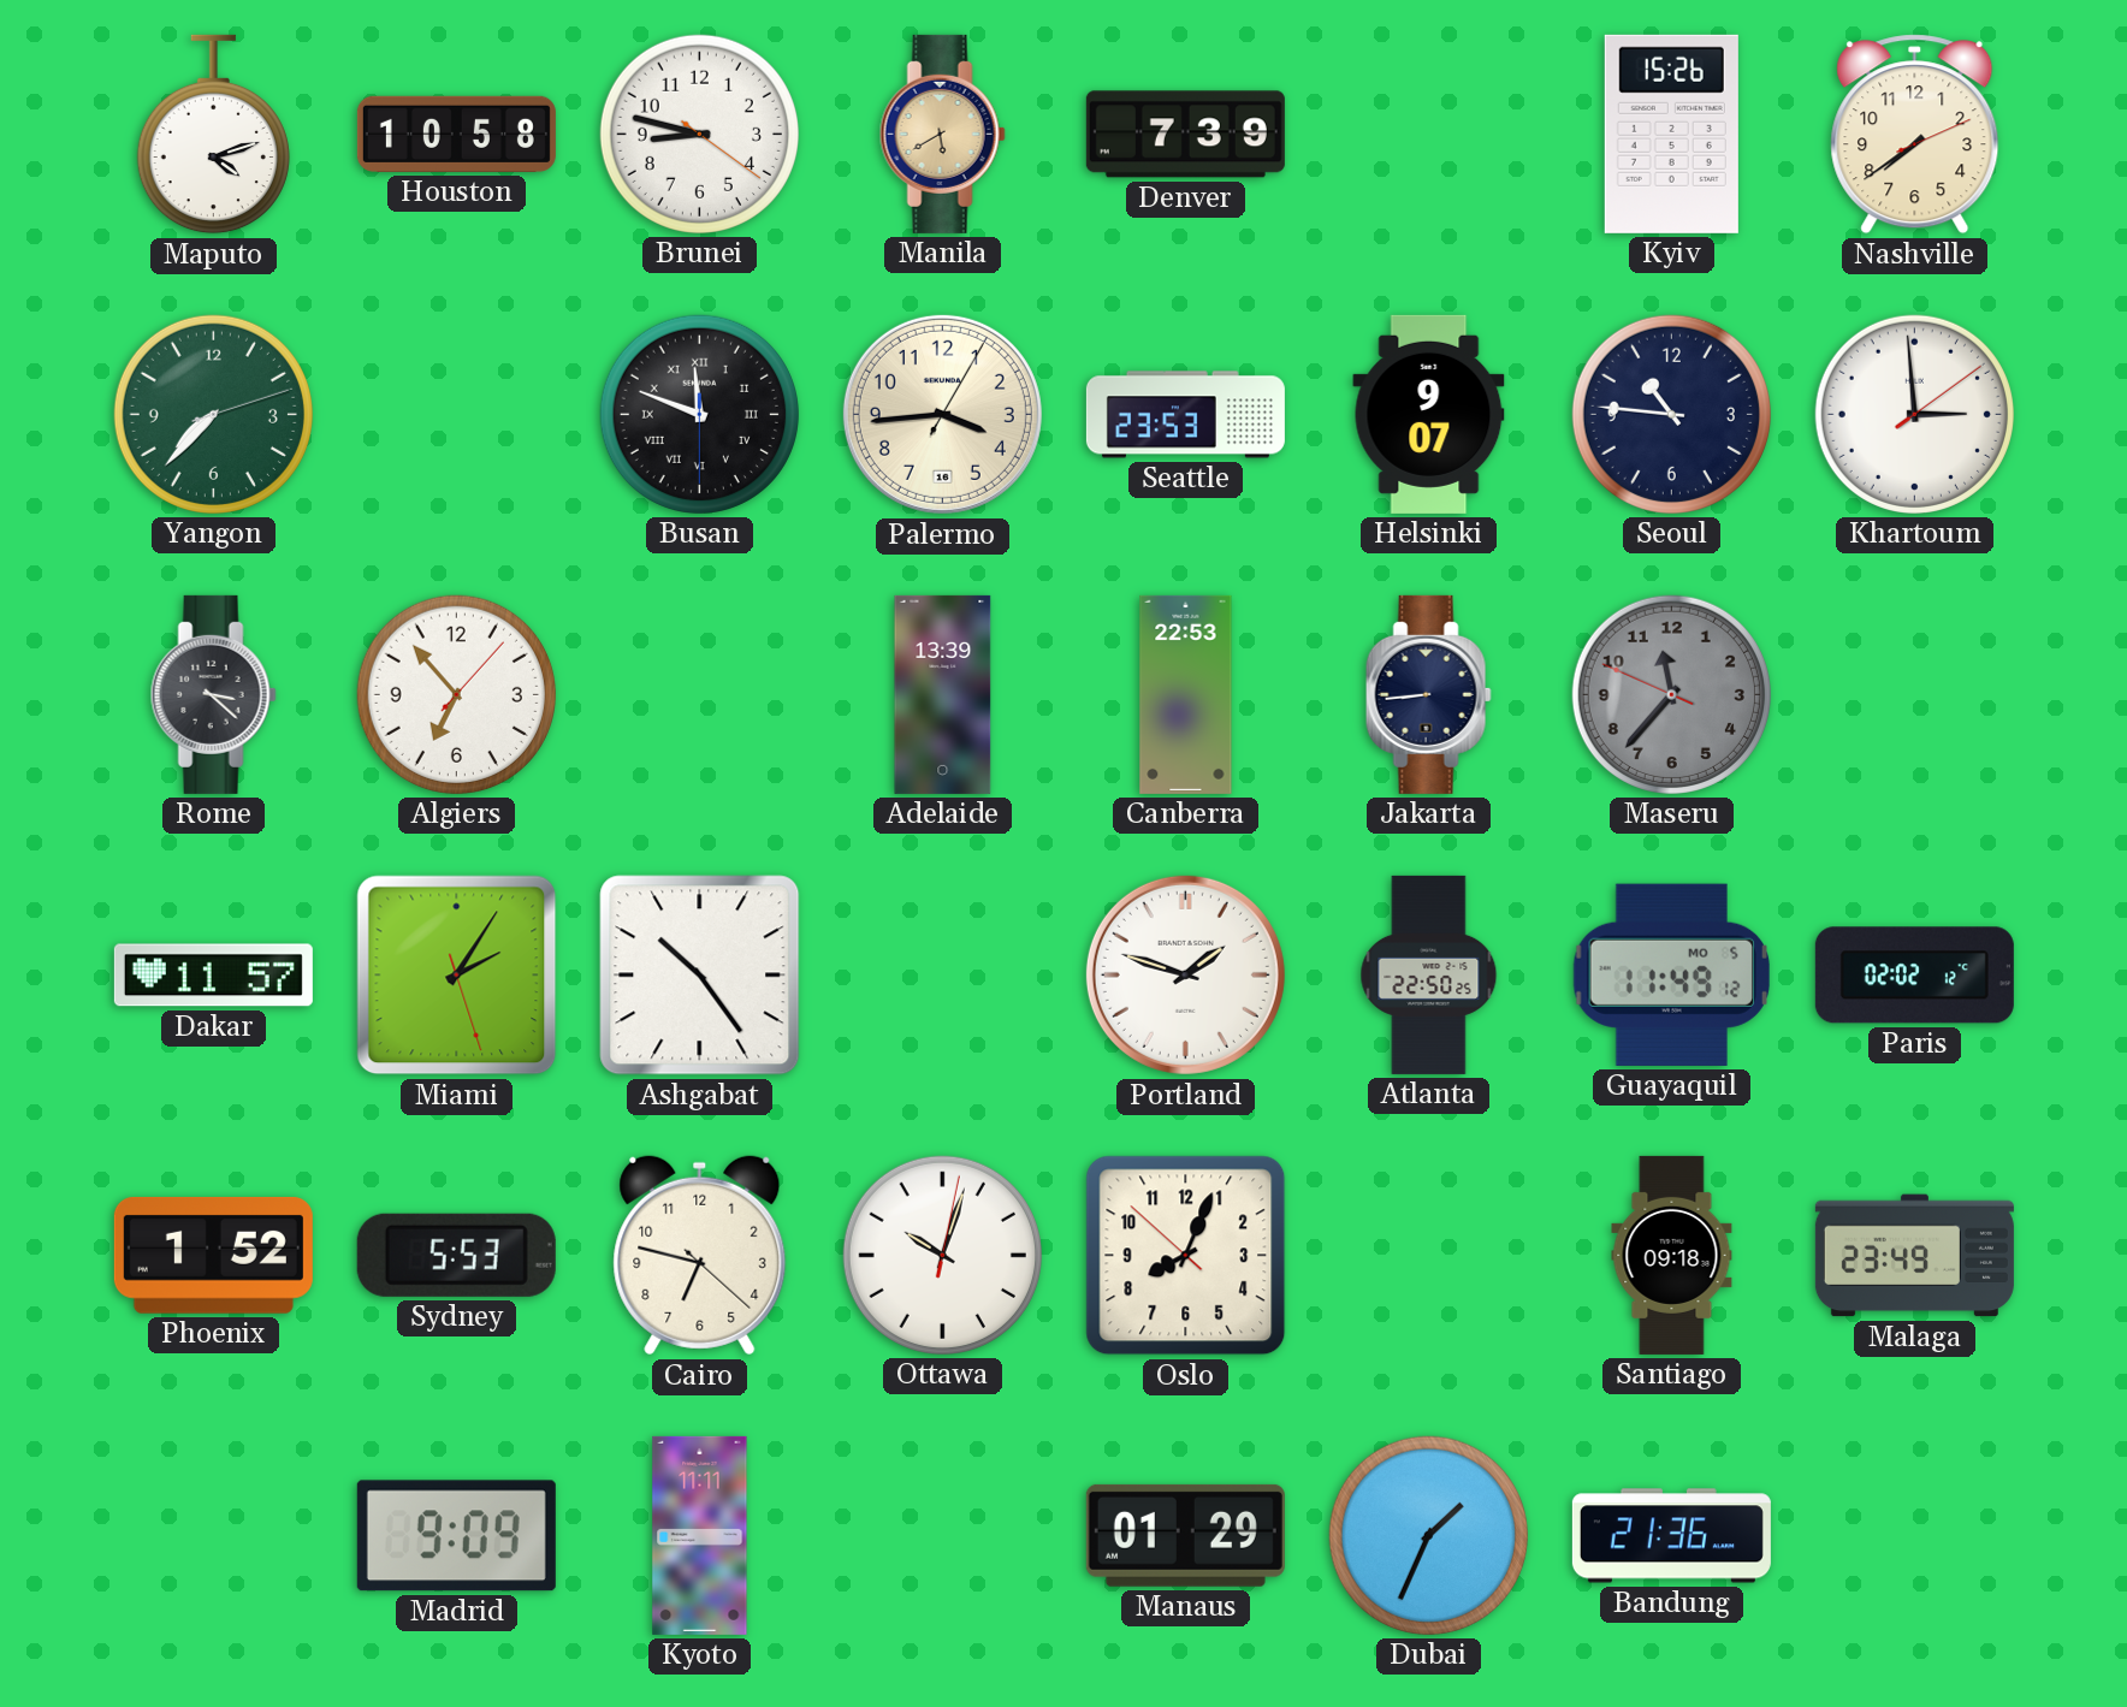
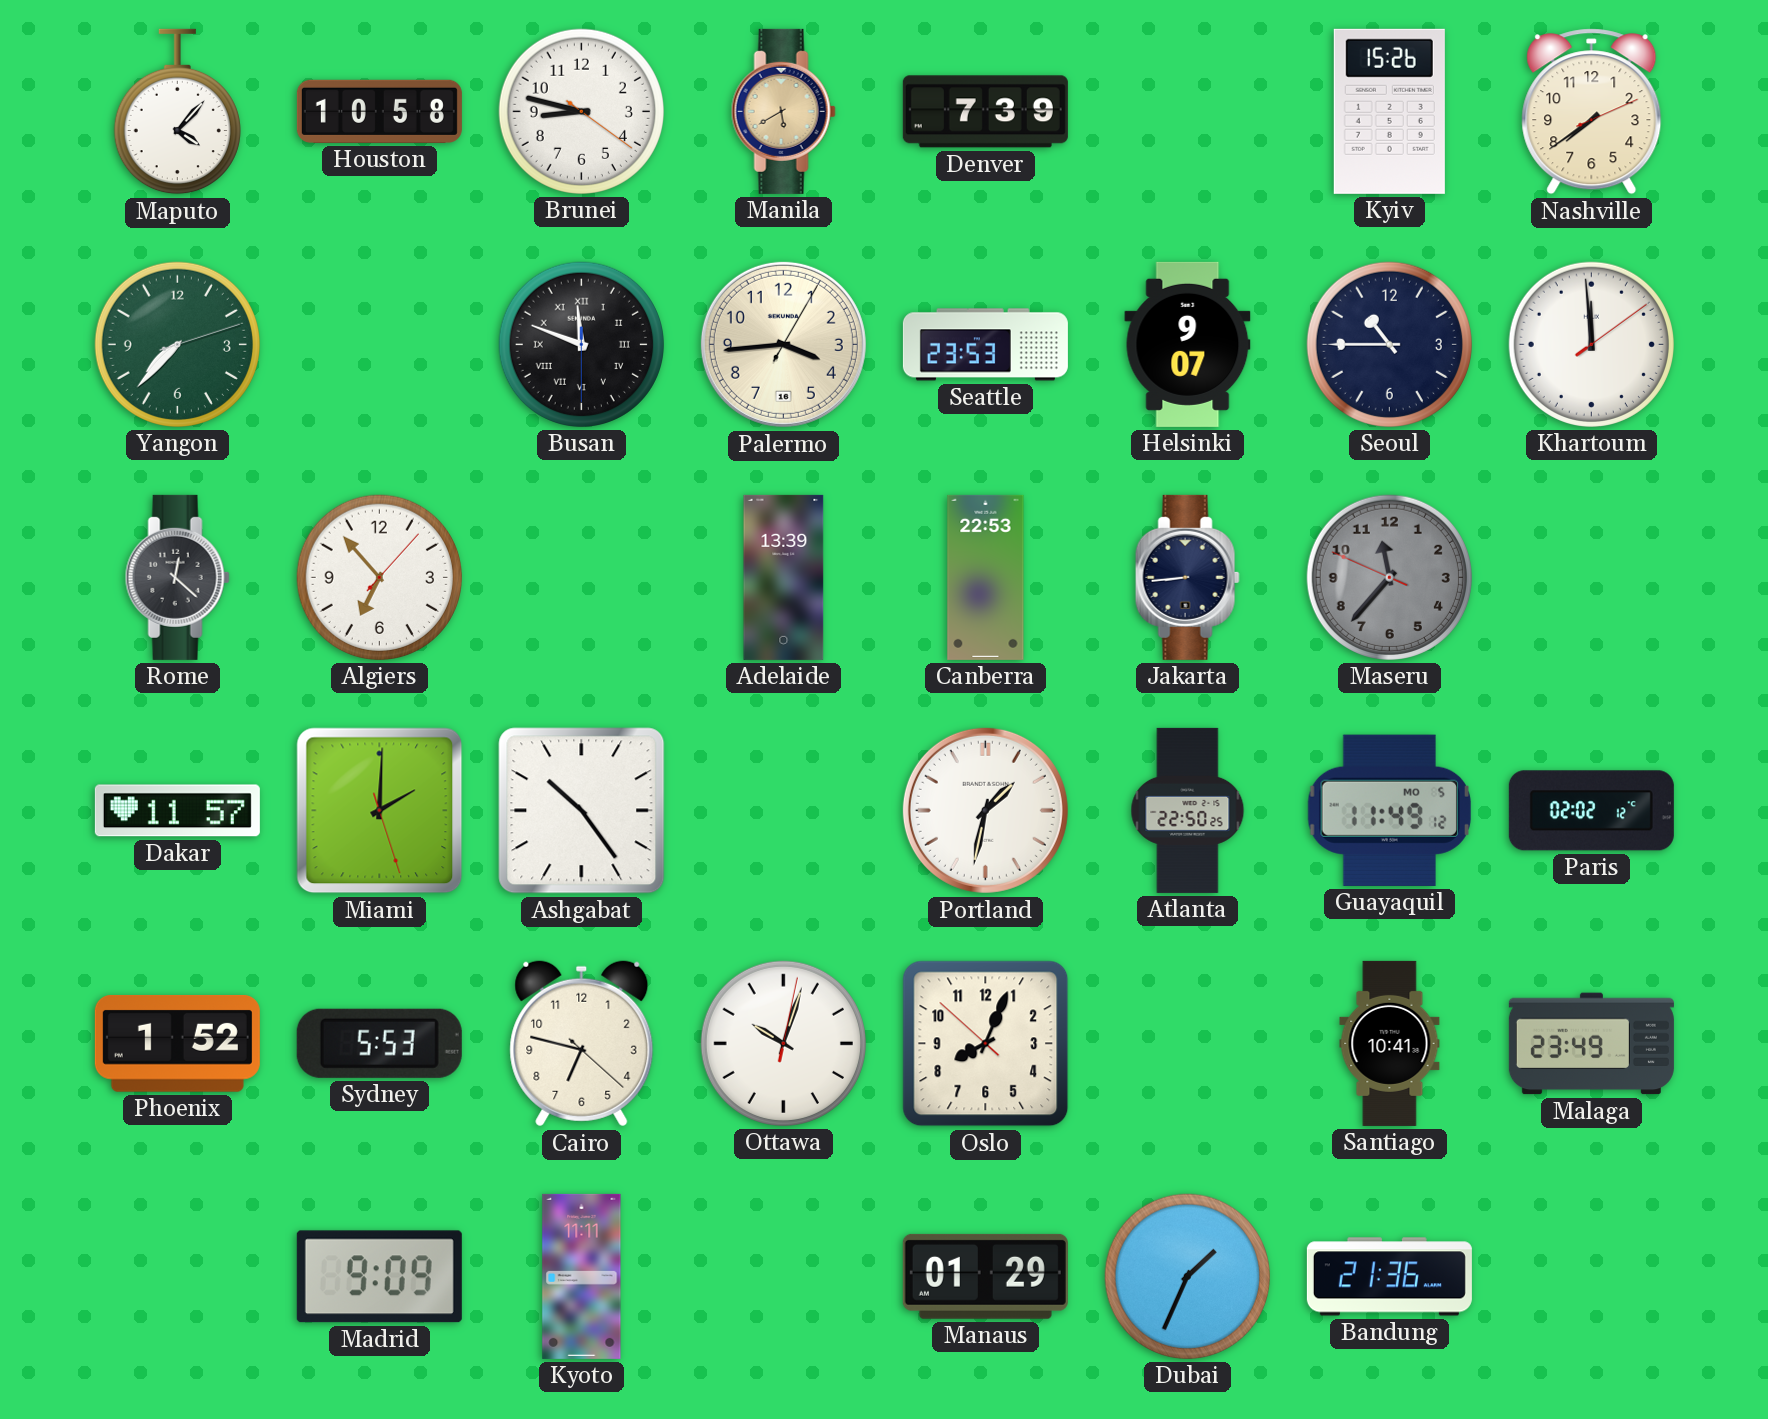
Maputo: 4:12 -> 4:07
Seoul: 10:46 -> 10:45
Khartoum: 2:59 -> 11:59
Rome: 3:22 -> 12:22
Miami: 2:05 -> 2:00
Portland: 1:48 -> 1:32
Santiago: 09:18 -> 10:41
